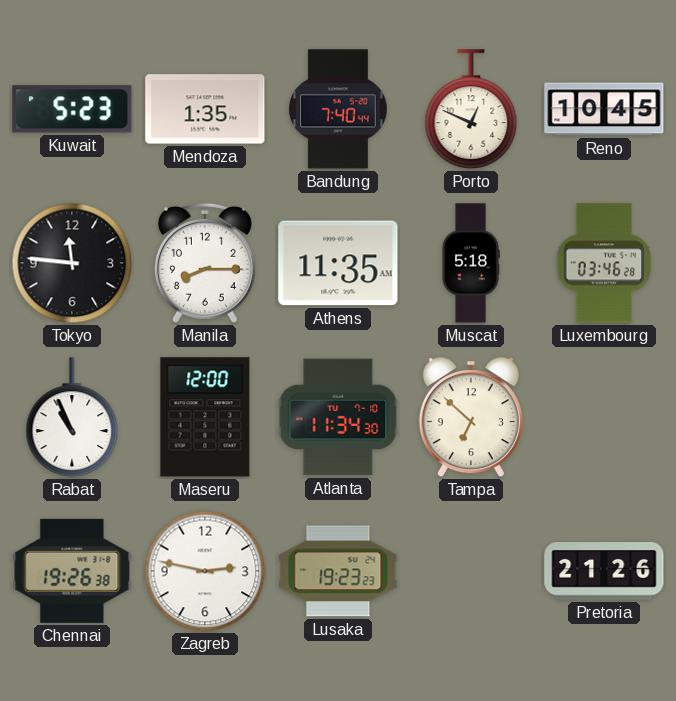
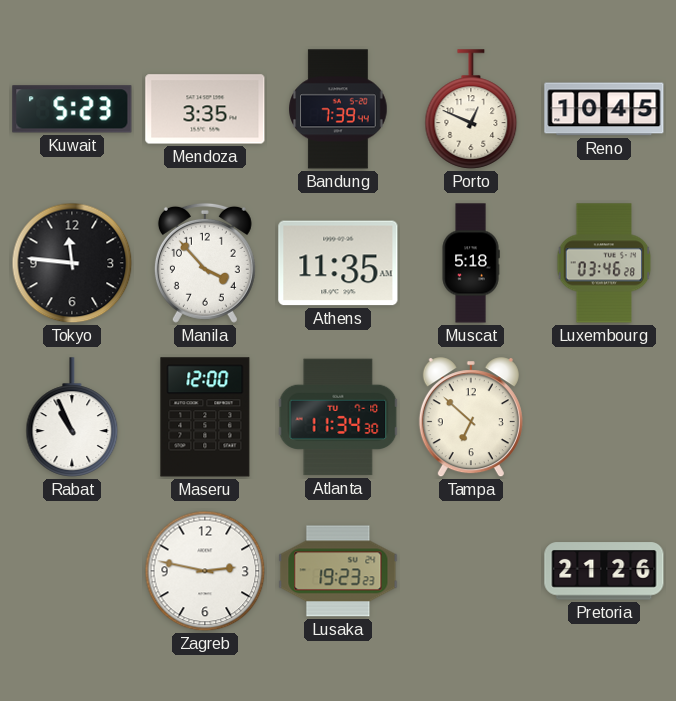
Mendoza: 1:35 -> 3:35
Bandung: 7:40 -> 7:39
Manila: 8:15 -> 3:53
Chennai: 19:26 -> none
